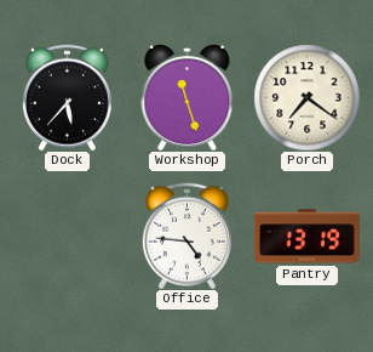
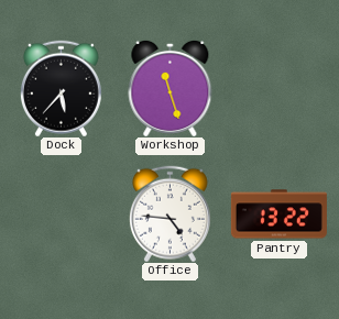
Porch: 7:21 -> none
Pantry: 13:19 -> 13:22
